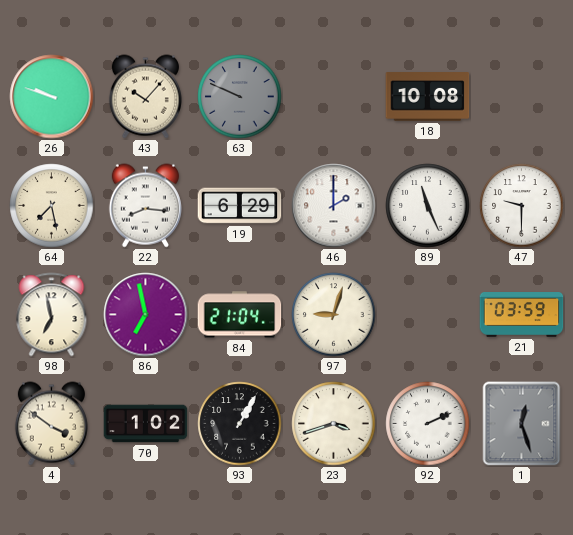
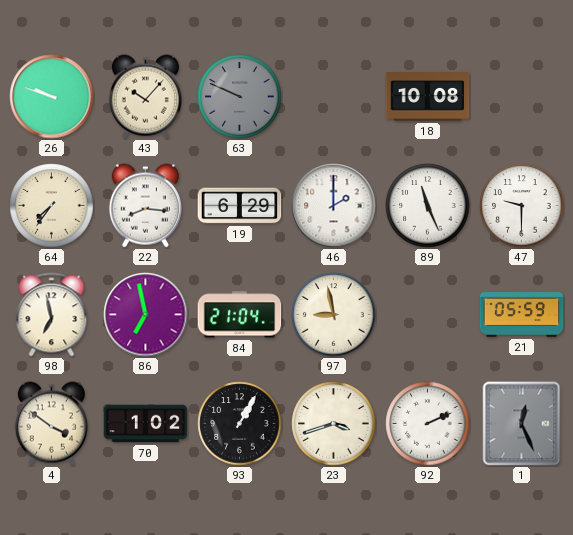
64: 7:28 -> 7:36
97: 9:03 -> 8:58
21: 03:59 -> 05:59
1: 12:27 -> 12:26
